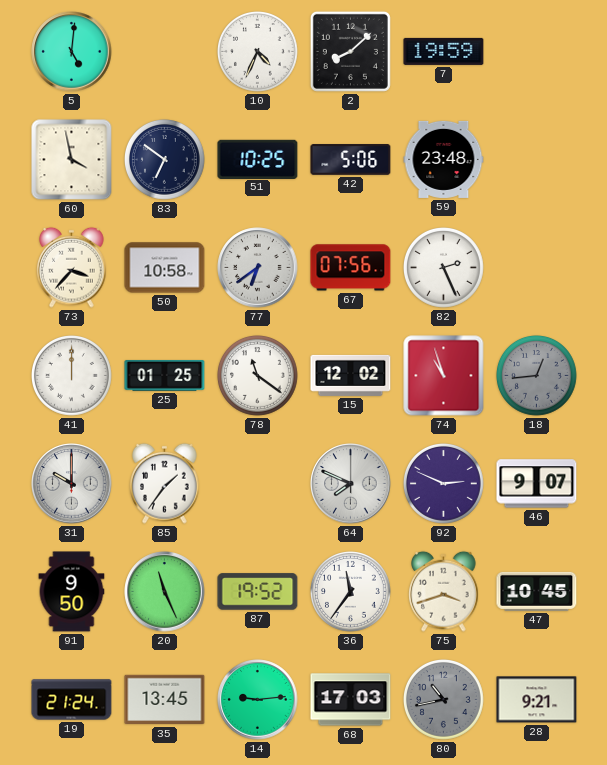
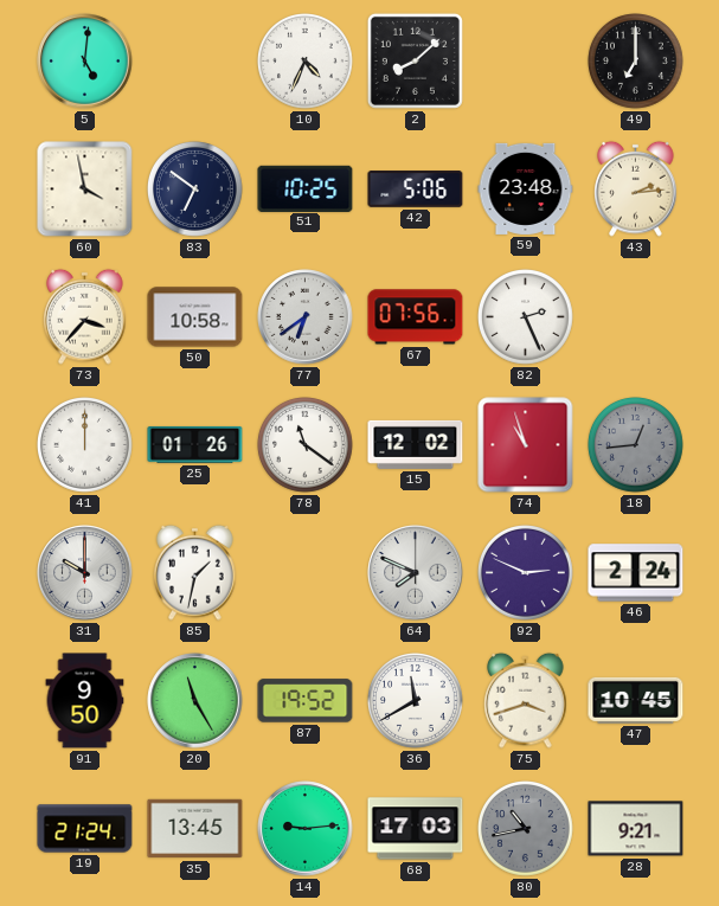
7: 19:59 -> none
49: none -> 7:00
43: none -> 2:14
25: 01:25 -> 01:26
85: 1:36 -> 1:32
46: 9:07 -> 2:24
20: 11:26 -> 11:25
36: 11:36 -> 11:40
